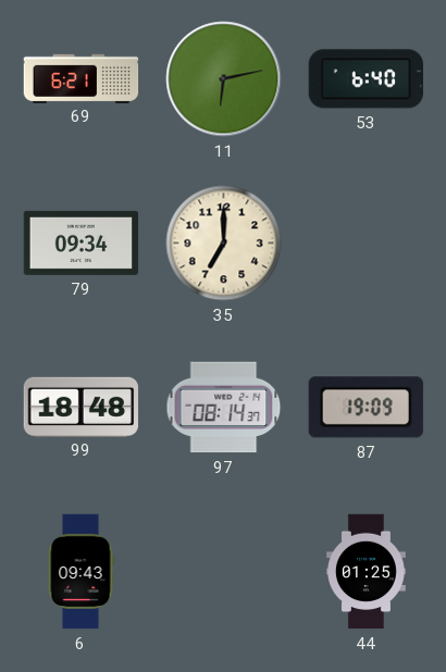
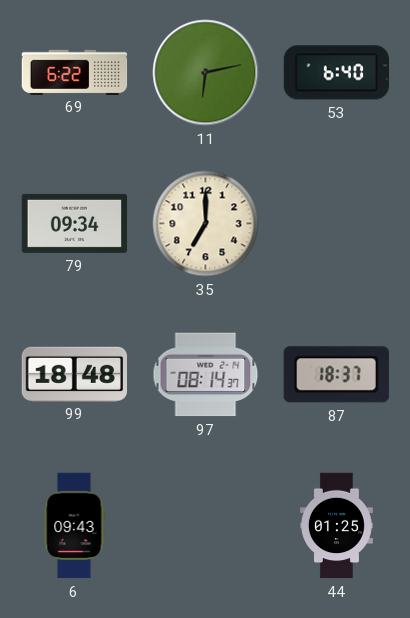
69: 6:21 -> 6:22
87: 19:09 -> 18:37
